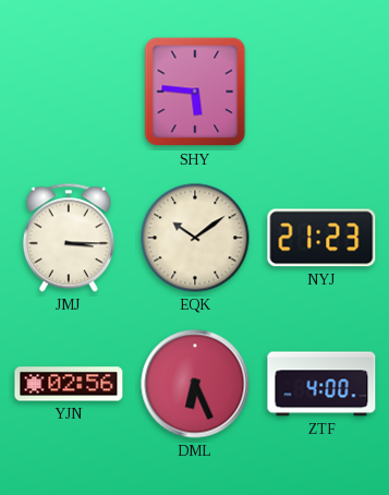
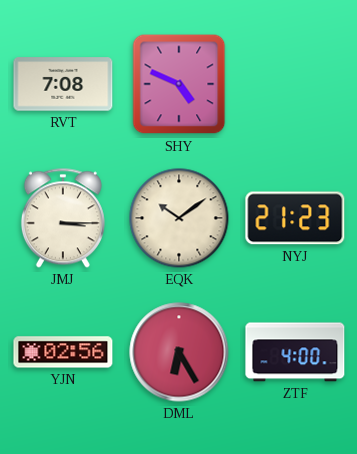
RVT: none -> 7:08
SHY: 5:46 -> 4:49
DML: 6:26 -> 6:25
